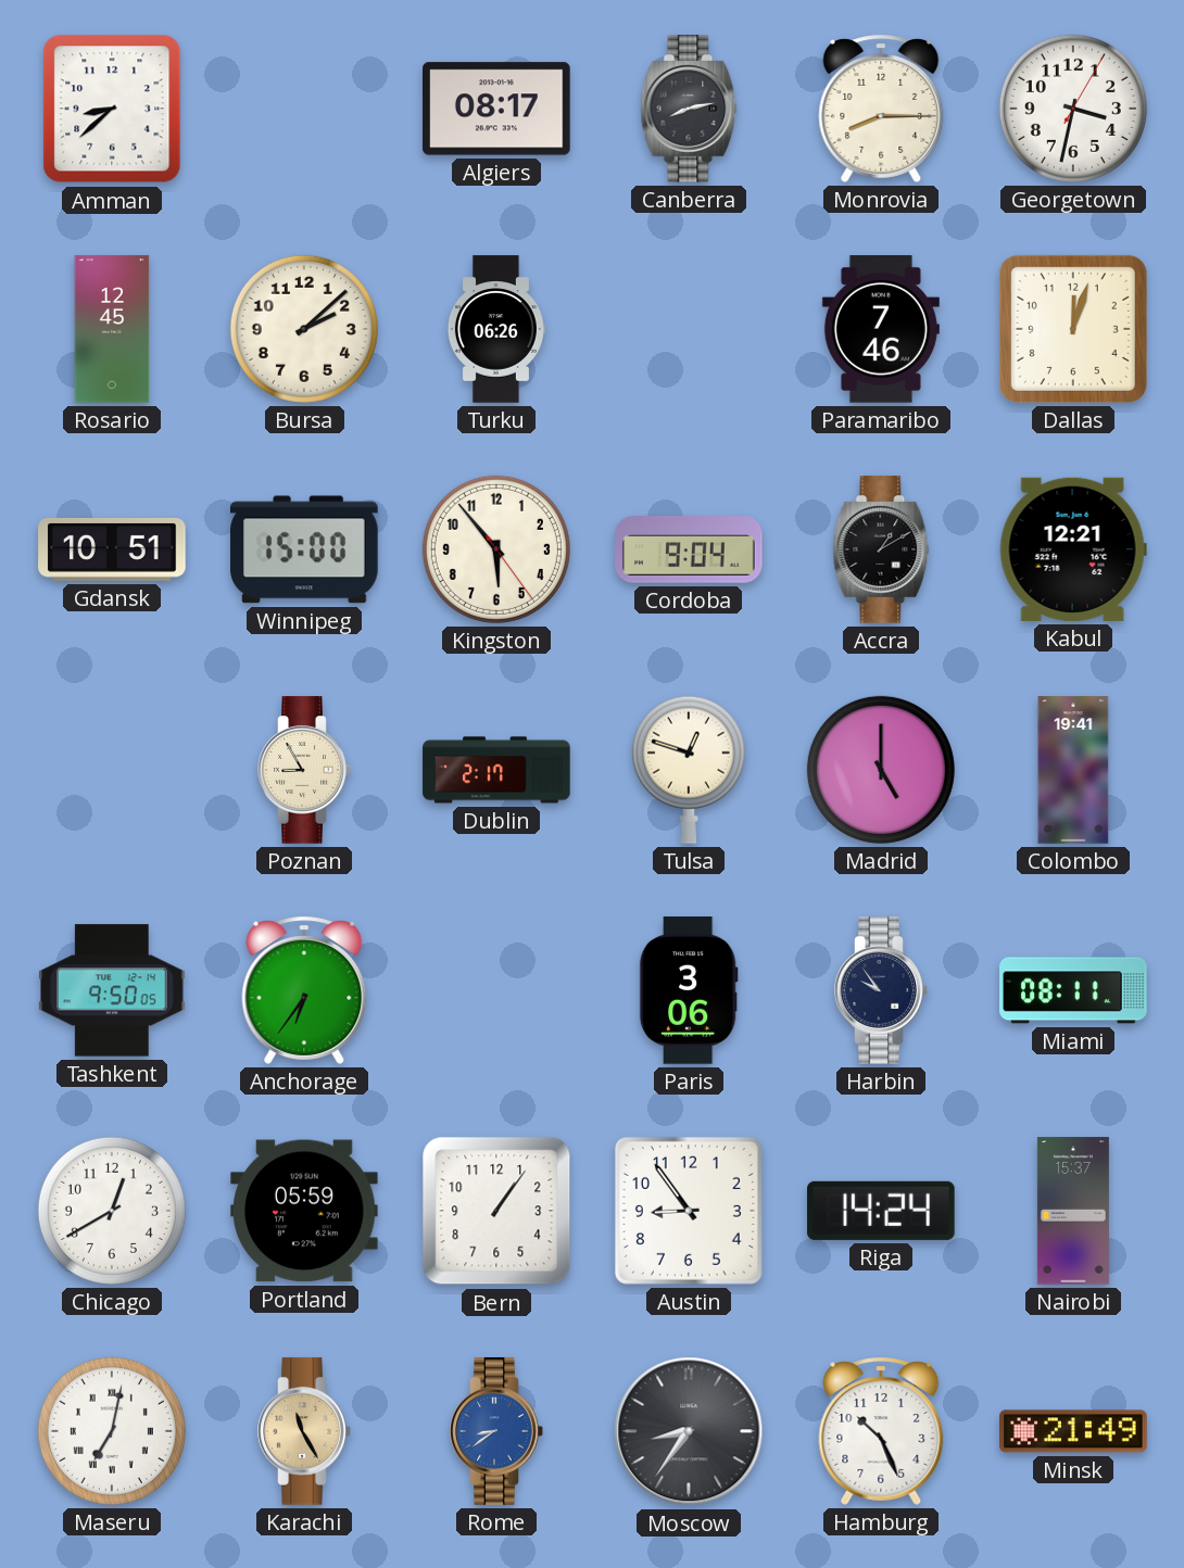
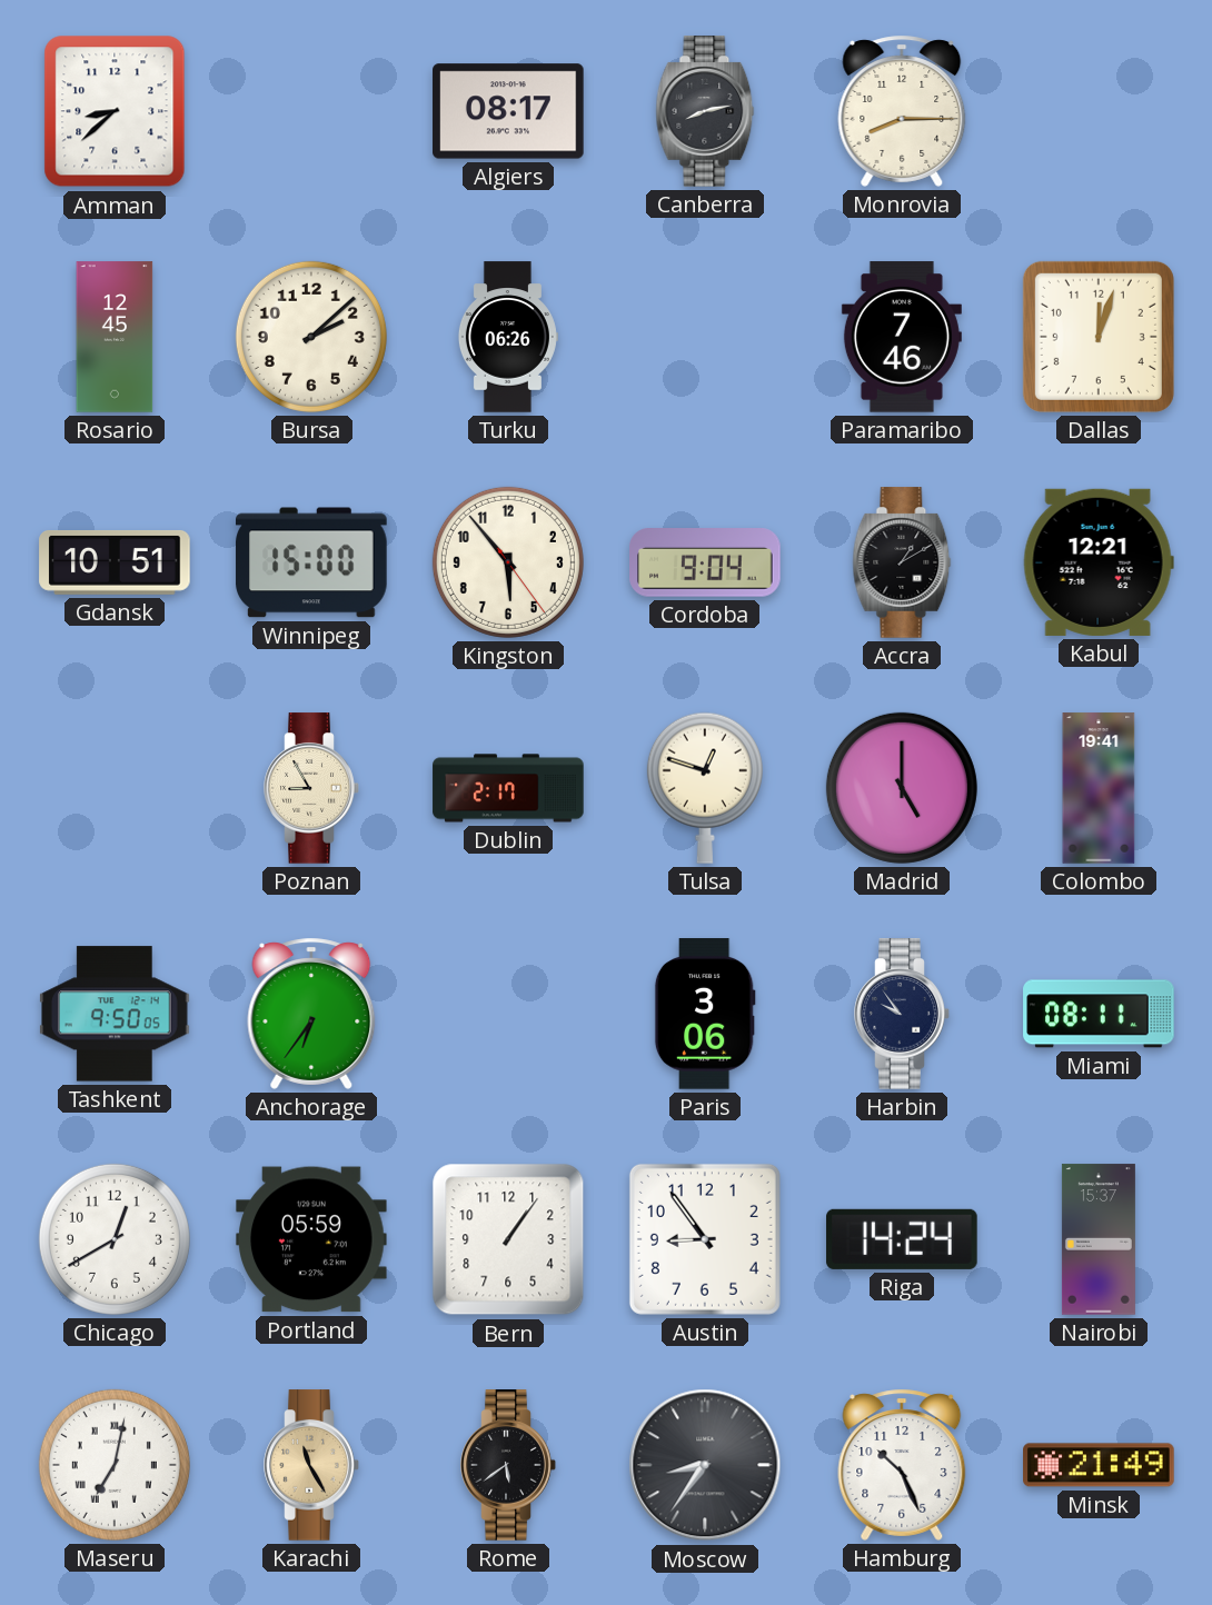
Georgetown: 3:32 -> none
Rome: 8:39 -> 5:39
Rome dial: blue -> black
